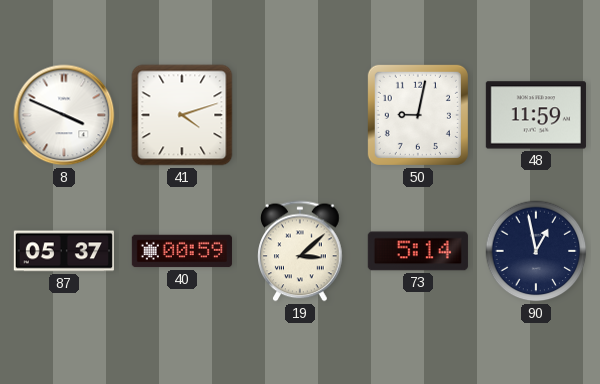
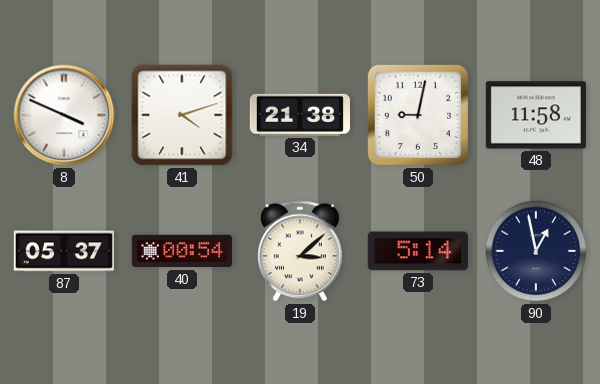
34: none -> 21:38
48: 11:59 -> 11:58
40: 00:59 -> 00:54
